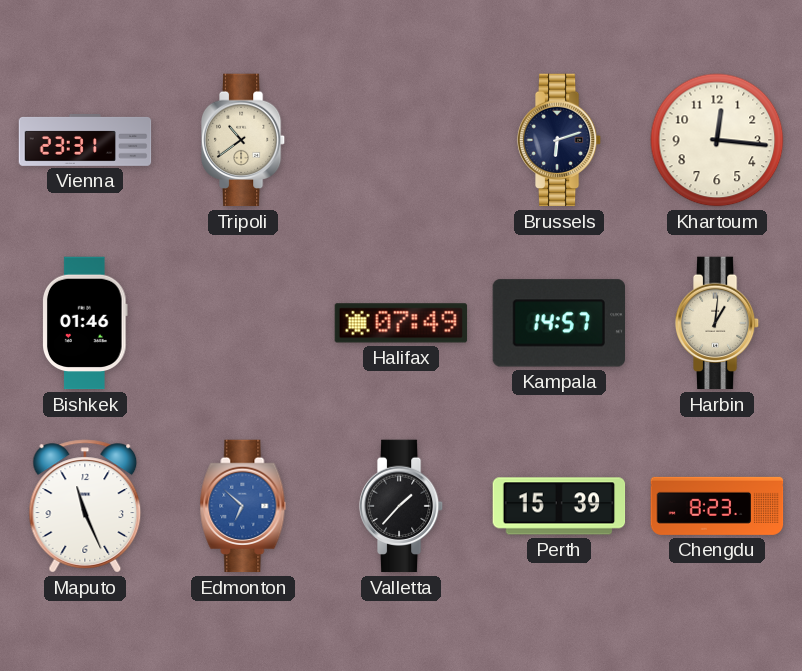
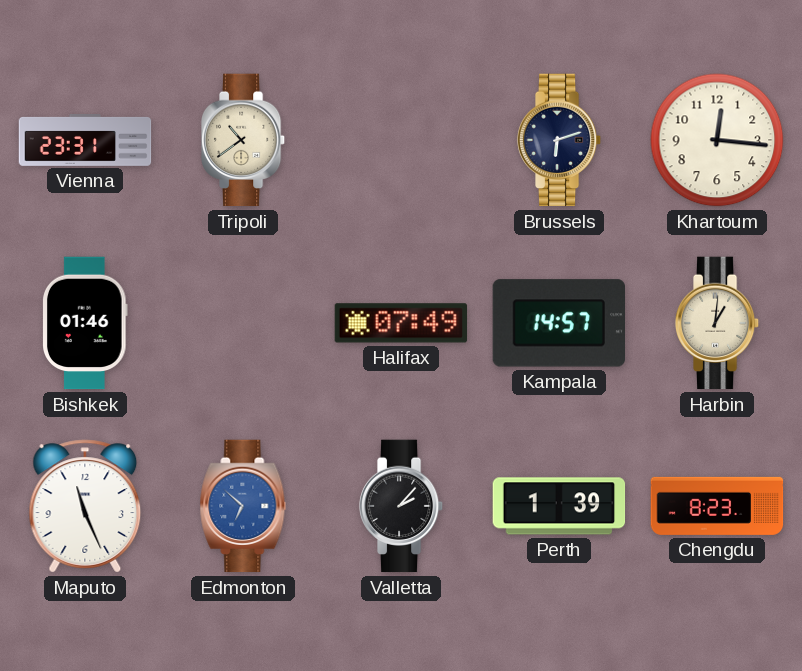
Valletta: 1:37 -> 2:07
Perth: 15:39 -> 1:39
